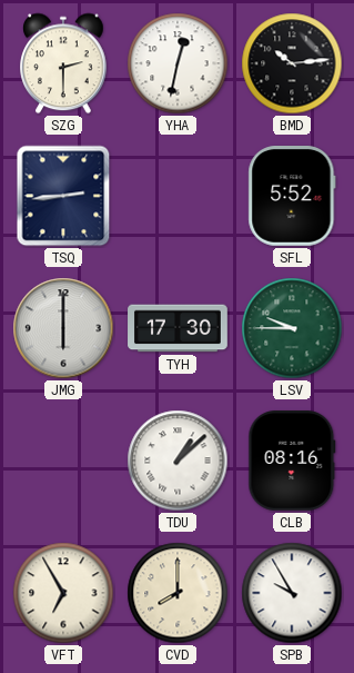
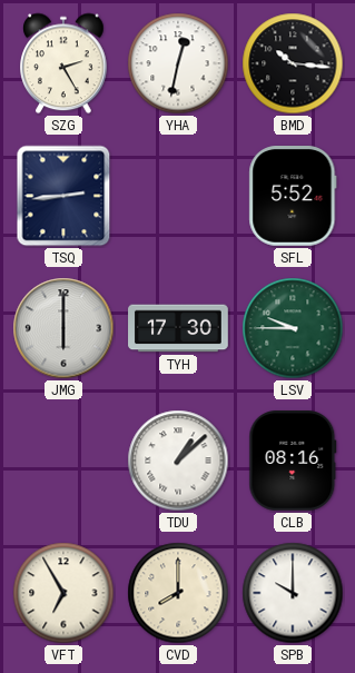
SZG: 2:30 -> 2:25
BMD: 10:14 -> 10:16
SPB: 9:55 -> 10:00
